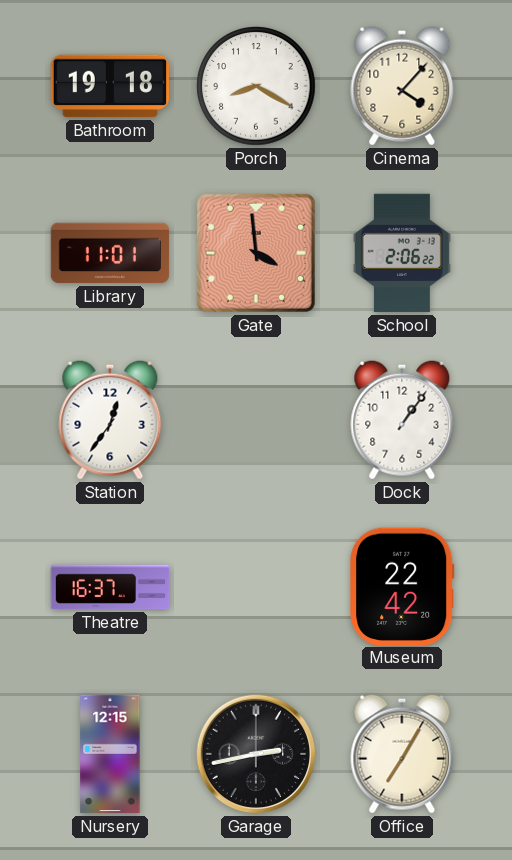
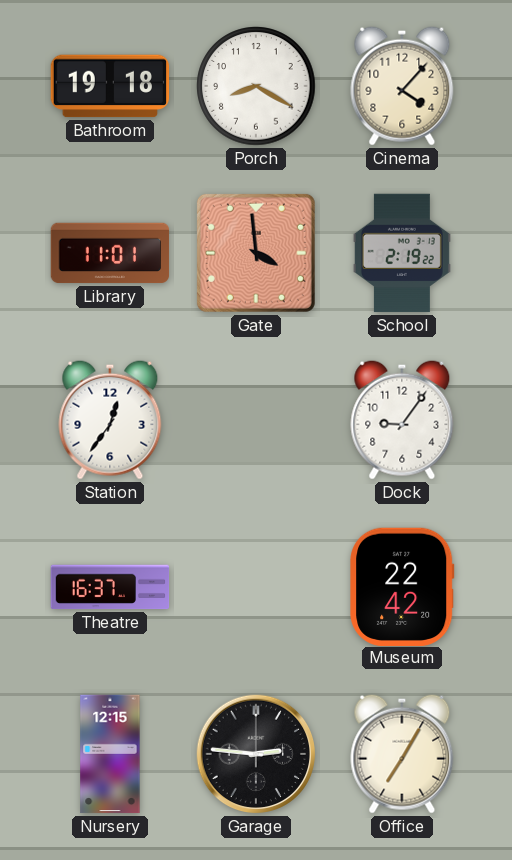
School: 2:06 -> 2:19
Dock: 1:06 -> 9:06
Garage: 2:43 -> 2:46
